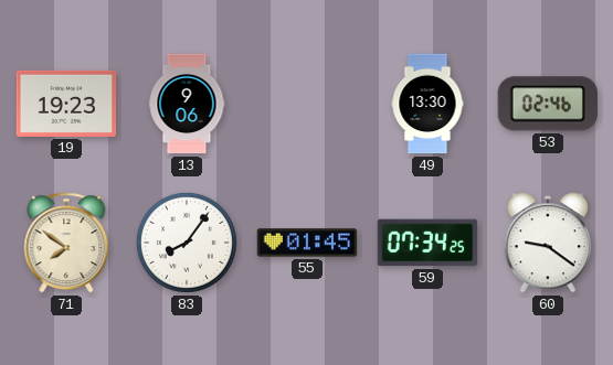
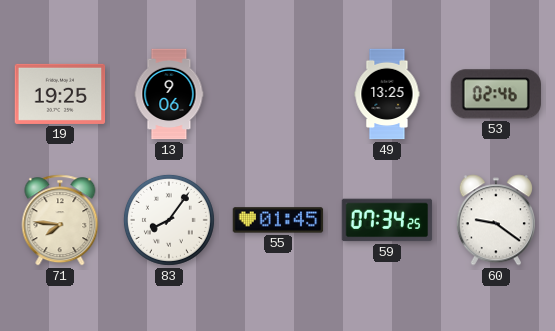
19: 19:23 -> 19:25
49: 13:30 -> 13:25
71: 7:51 -> 7:46
